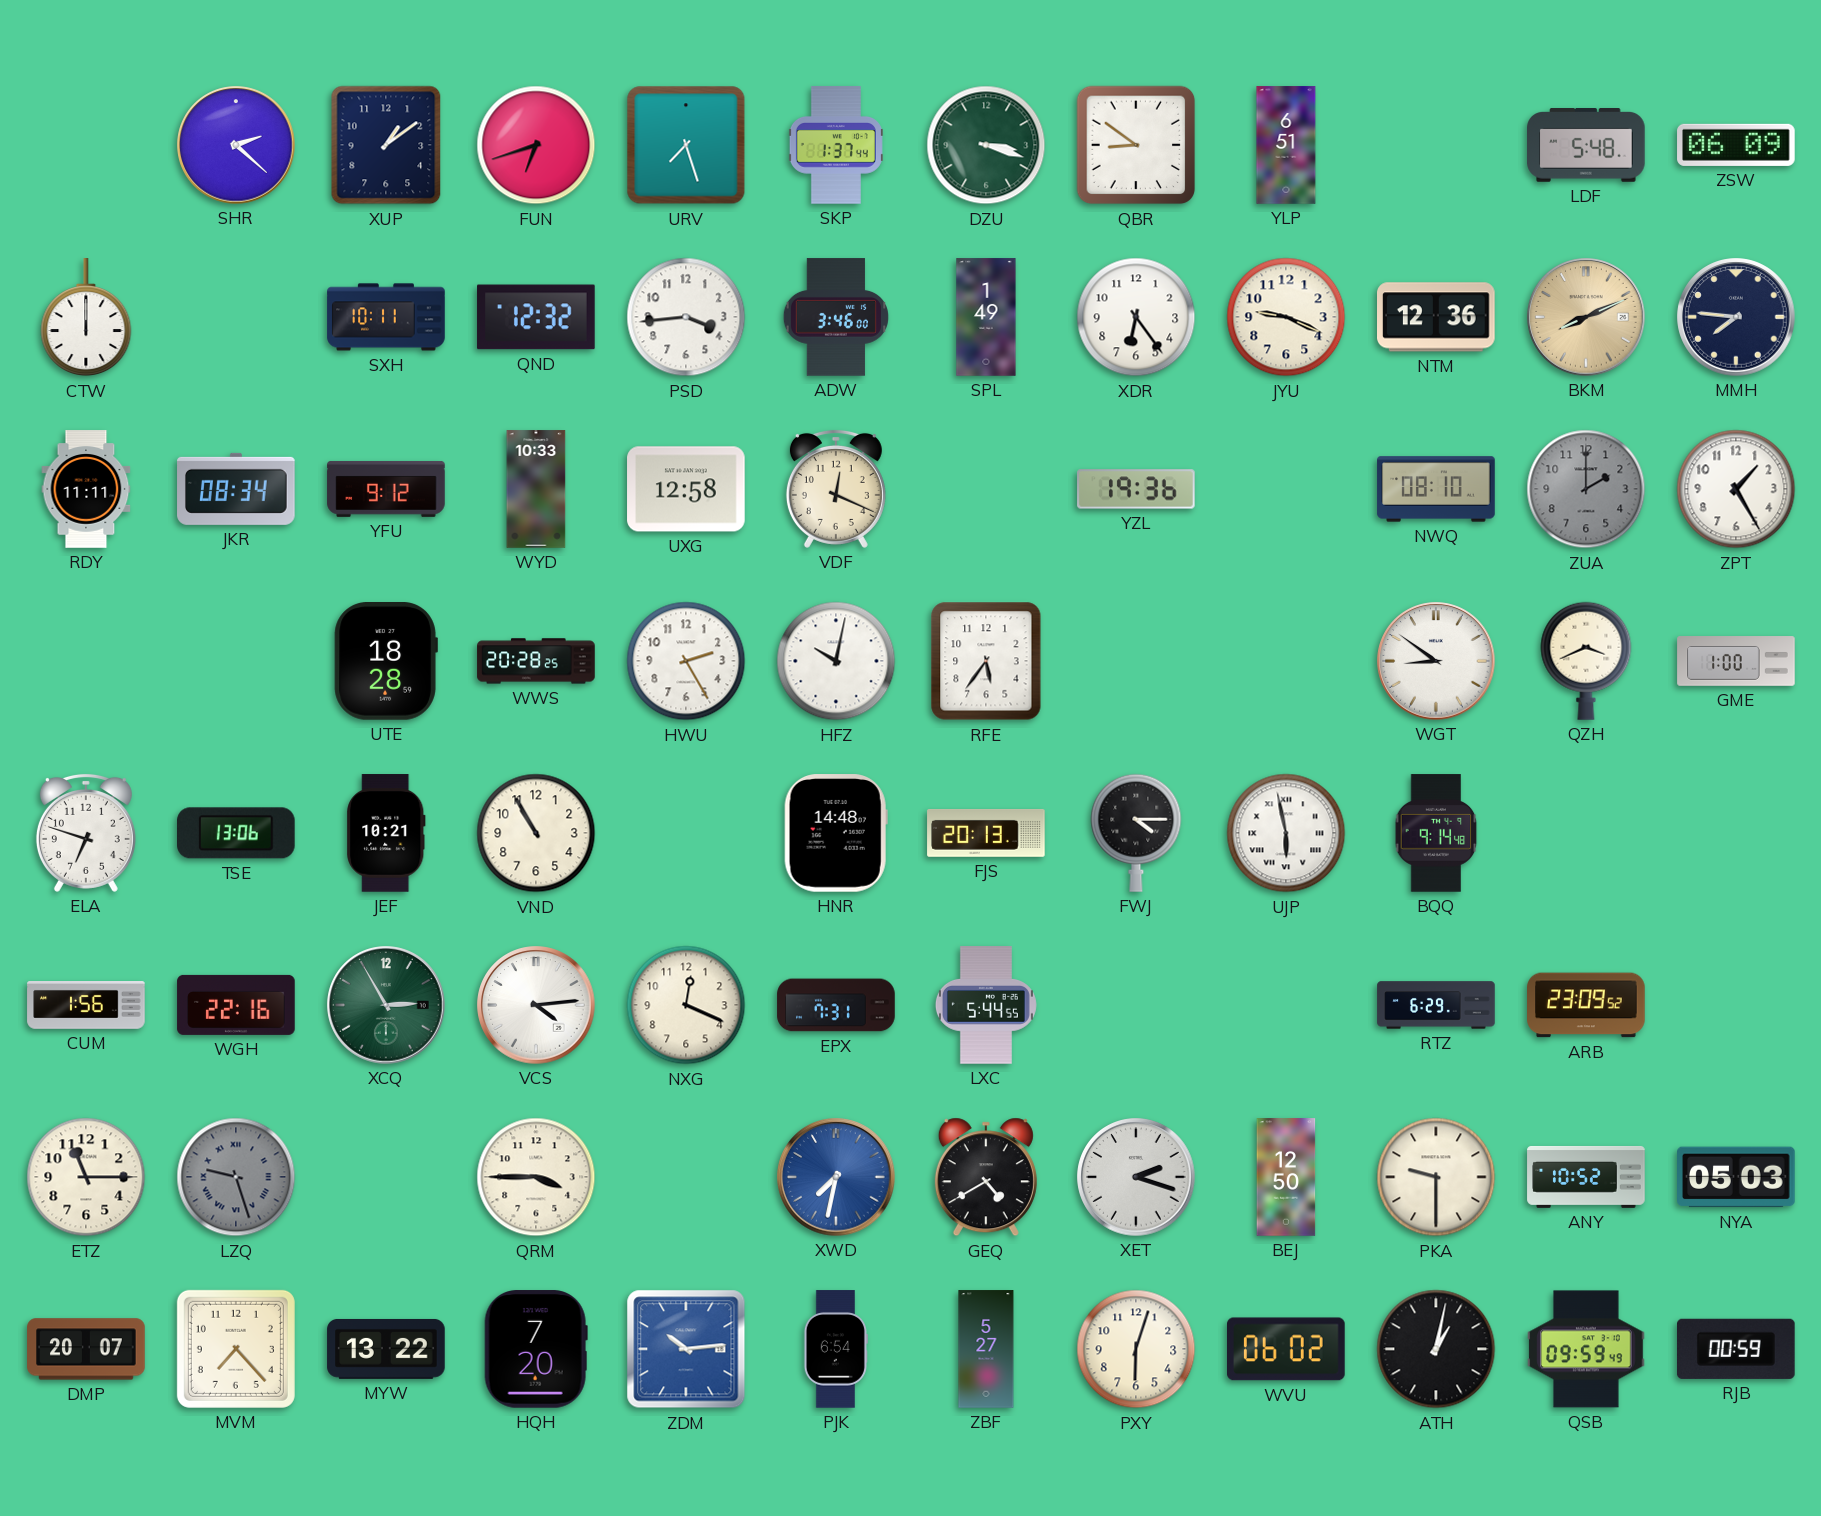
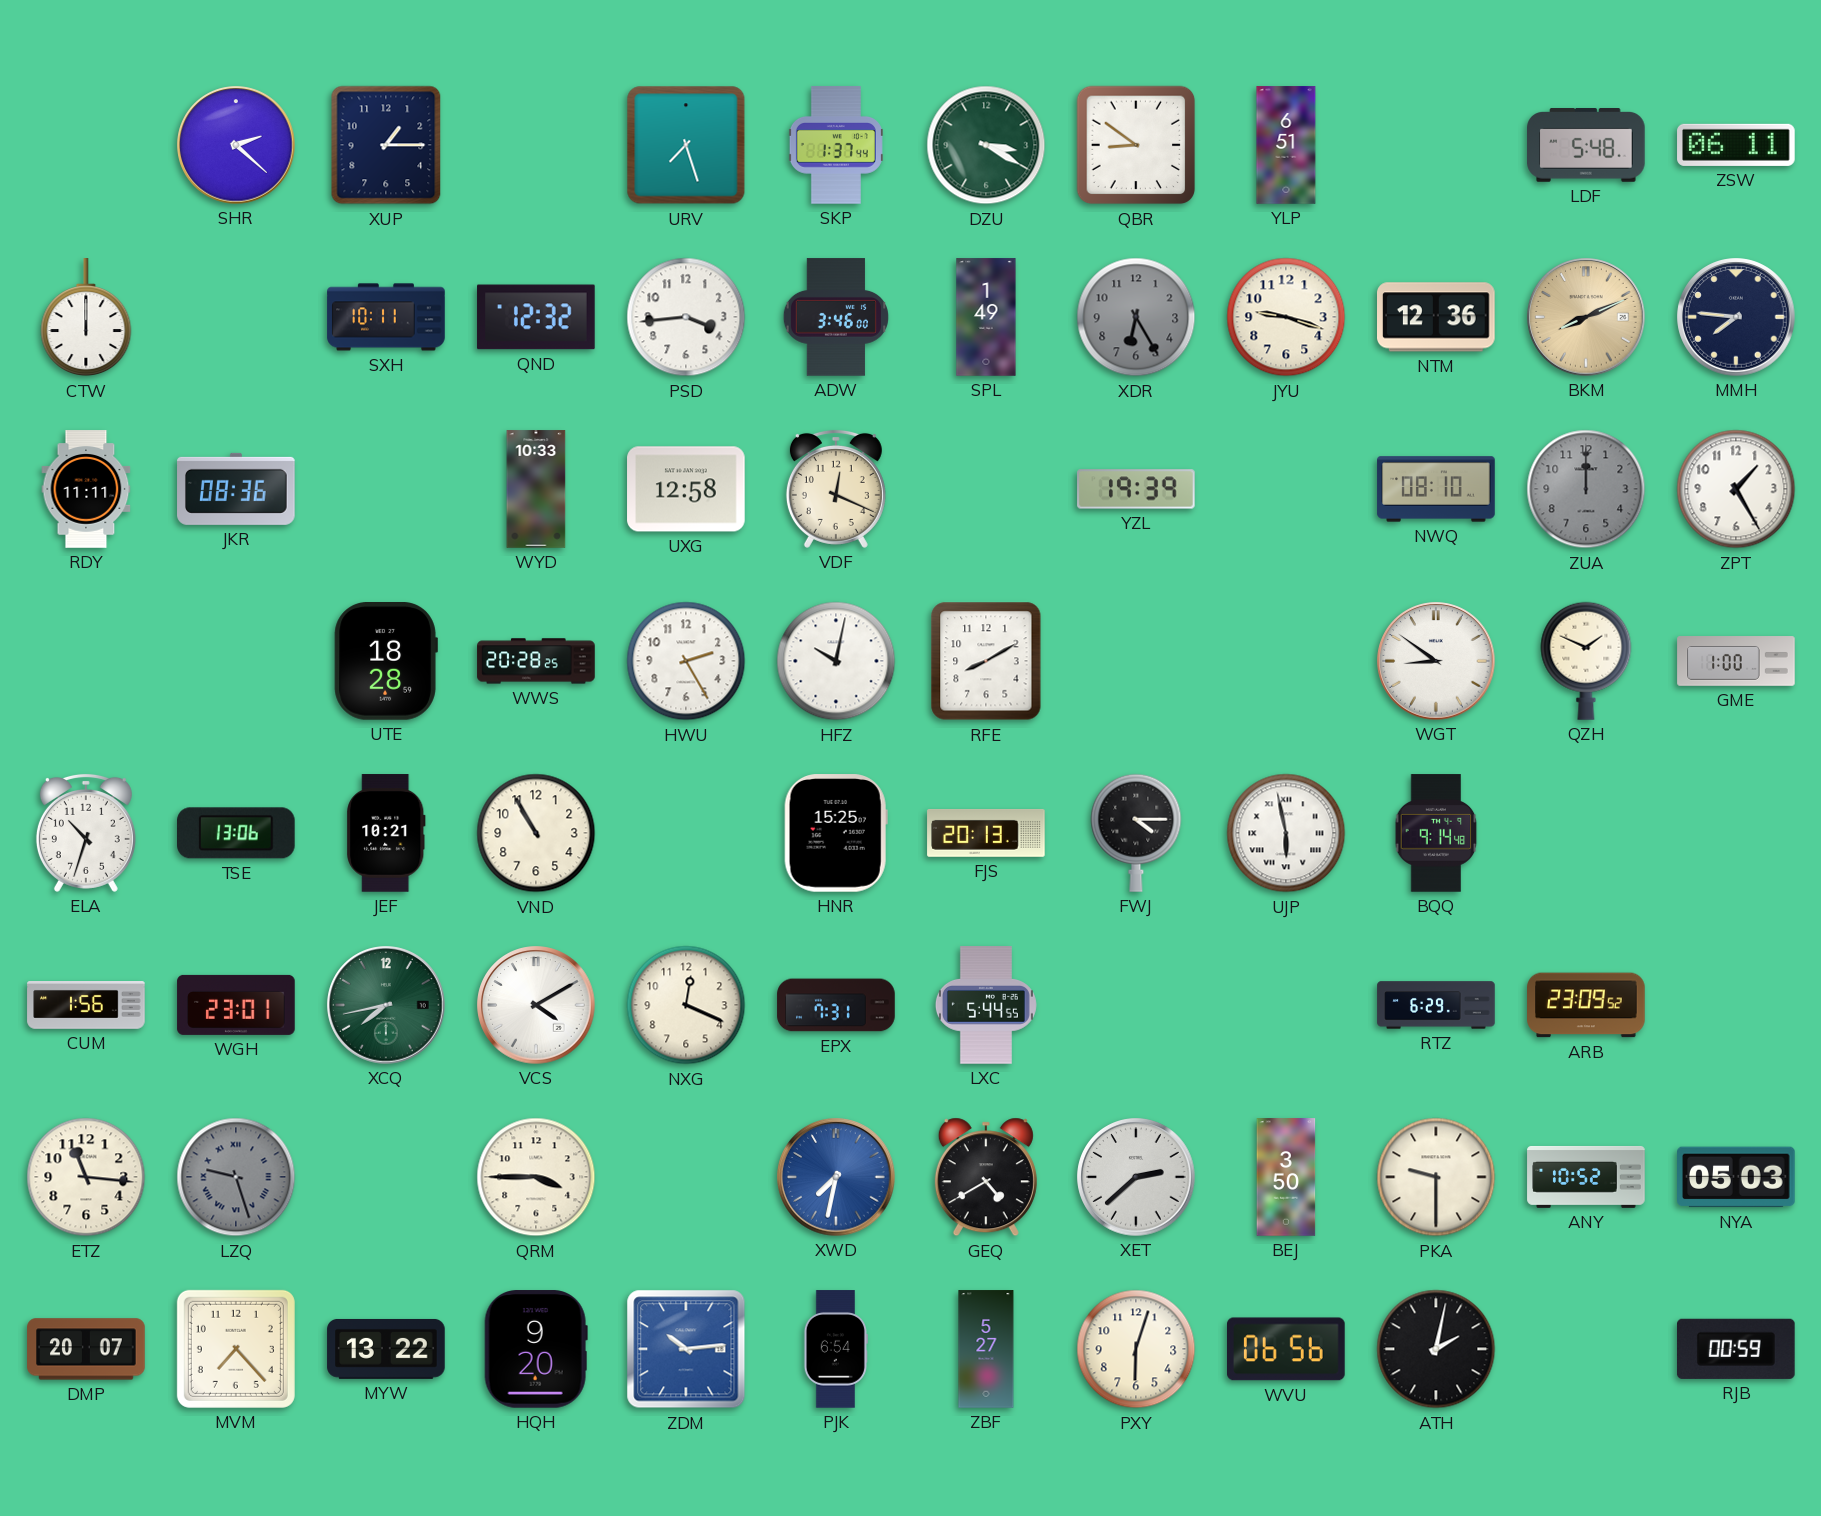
XUP: 1:09 -> 1:15
FUN: 6:42 -> none
DZU: 3:18 -> 3:20
ZSW: 06:09 -> 06:11
XDR: 6:24 -> 6:25
XDR dial: white -> grey
JYU: 9:19 -> 9:18
JKR: 08:34 -> 08:36
YFU: 9:12 -> none
YZL: 19:36 -> 19:39
ZUA: 2:00 -> 12:00
RFE: 5:36 -> 8:10
QZH: 3:41 -> 1:49
ELA: 6:48 -> 10:33
HNR: 14:48 -> 15:25
WGH: 22:16 -> 23:01
XCQ: 2:55 -> 7:43
VCS: 4:14 -> 4:10
ETZ: 11:15 -> 11:16
XET: 2:18 -> 2:38
BEJ: 12:50 -> 3:50
HQH: 7:20 -> 9:20
WVU: 06:02 -> 06:56
ATH: 1:02 -> 2:02
QSB: 09:59 -> none
